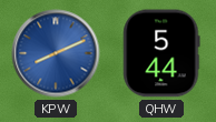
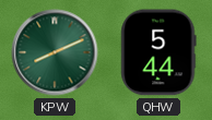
KPW dial: blue -> green
